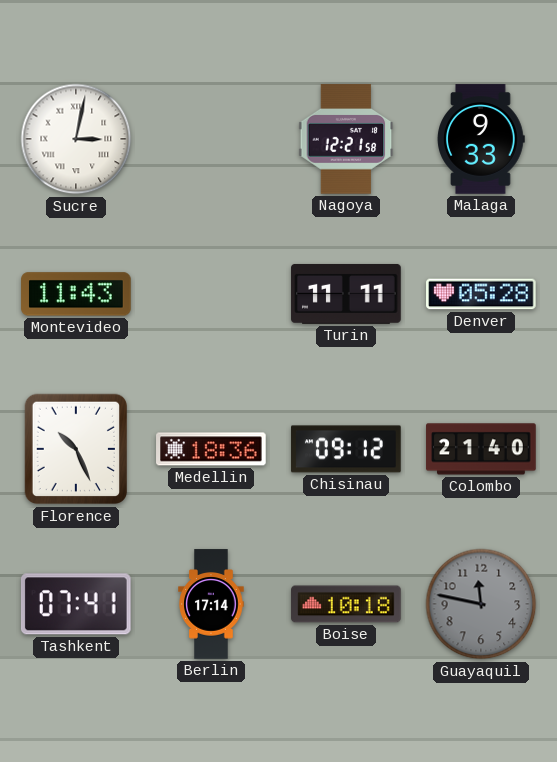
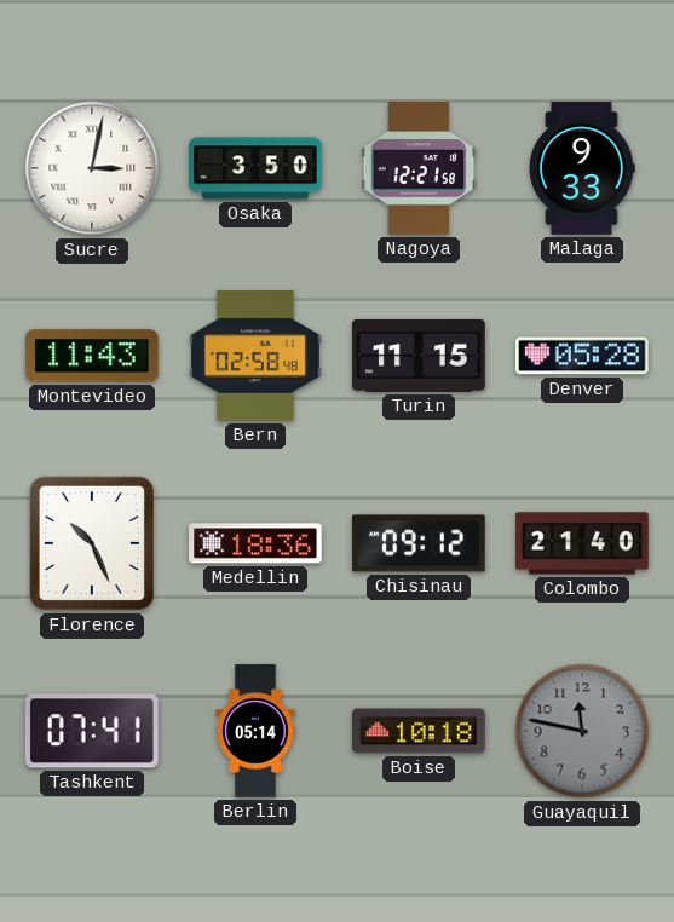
Osaka: none -> 3:50
Bern: none -> 02:58
Turin: 11:11 -> 11:15
Berlin: 17:14 -> 05:14
